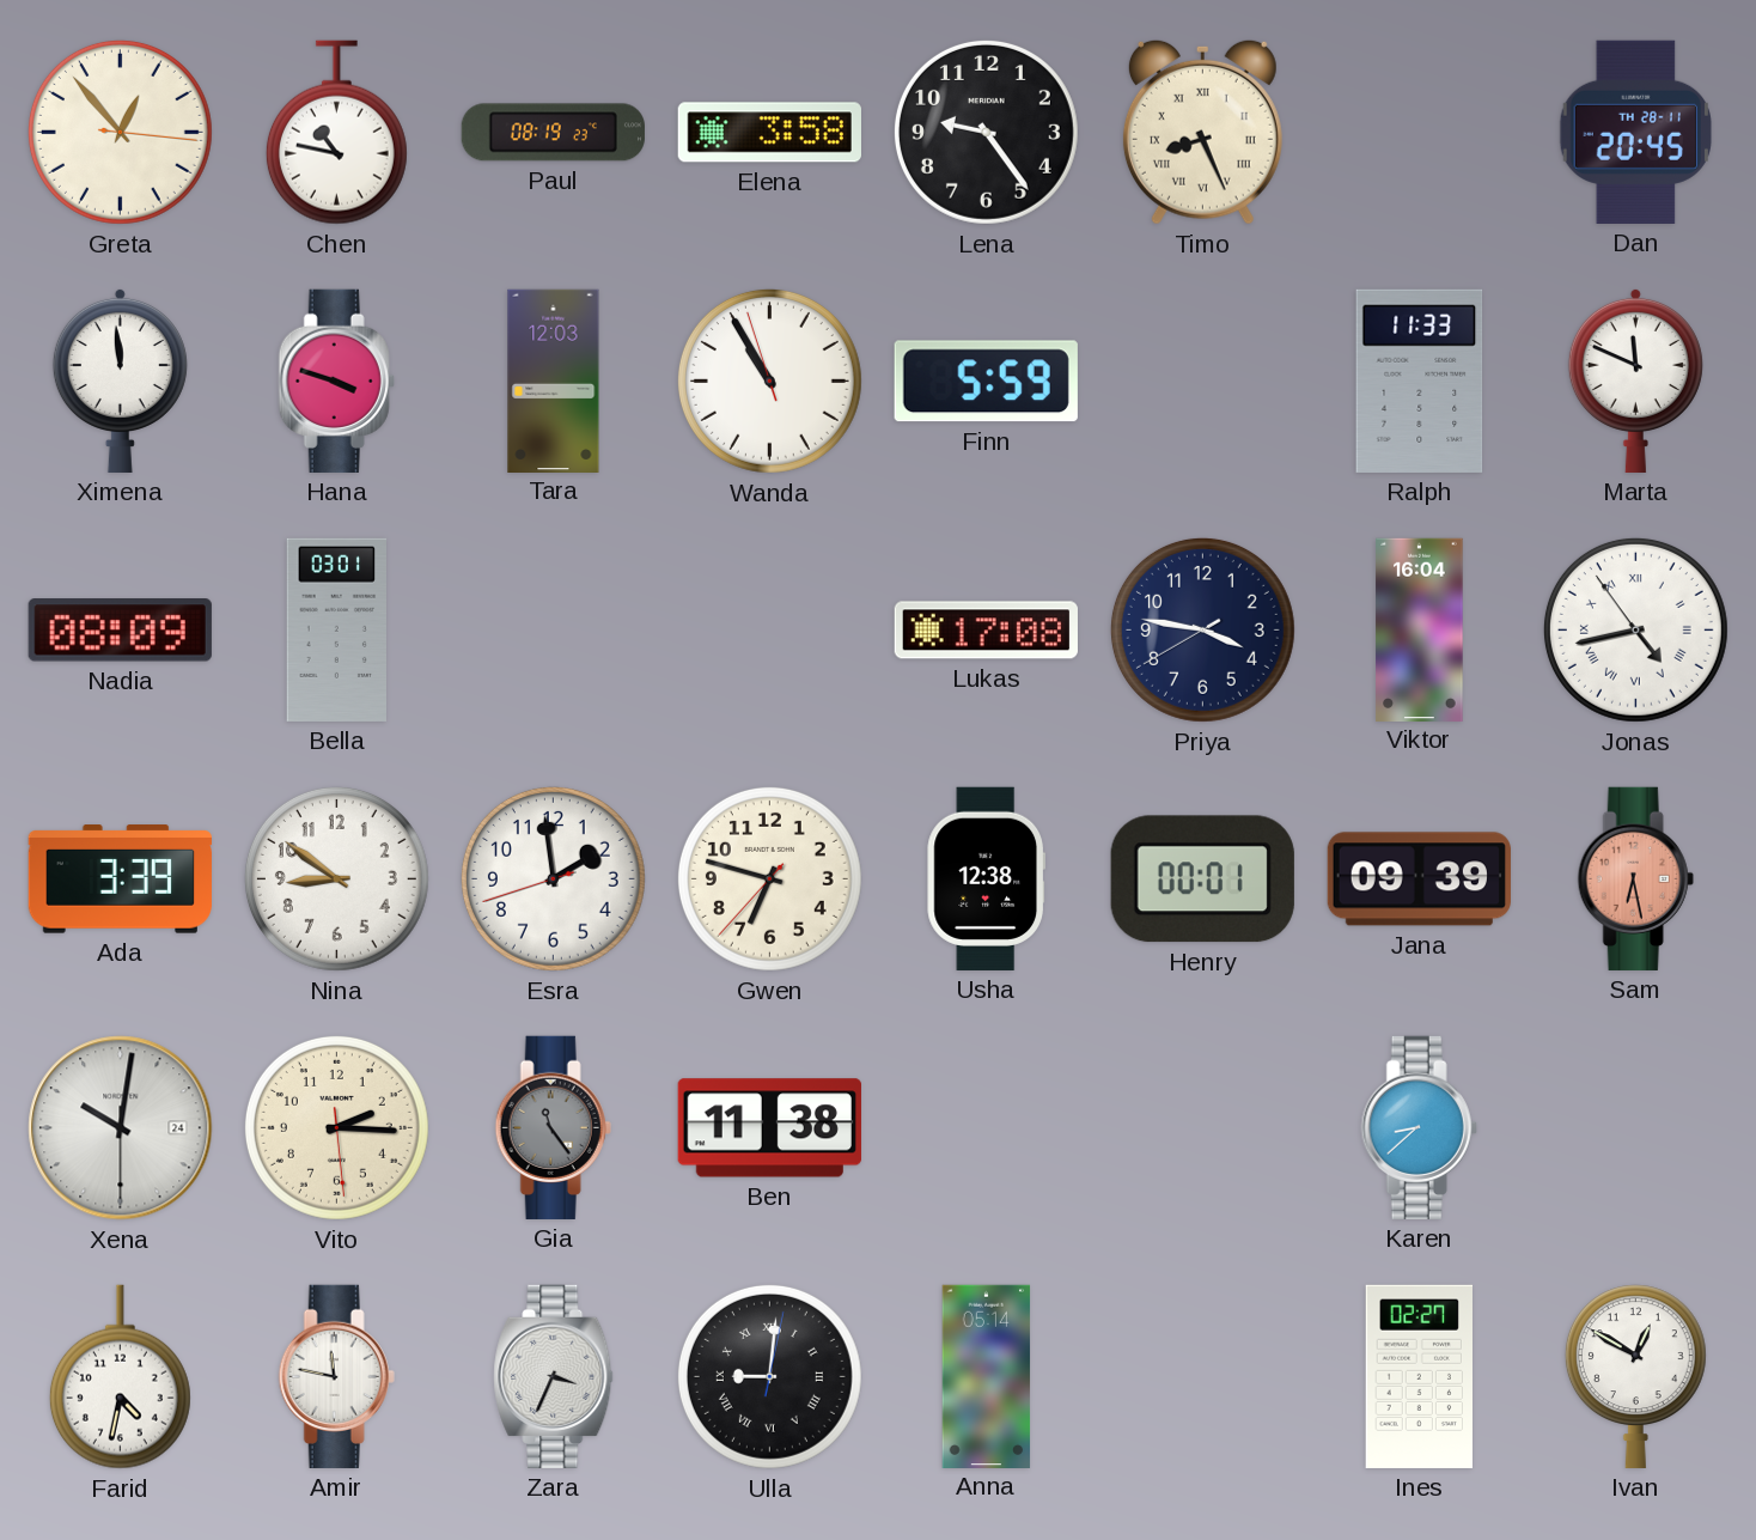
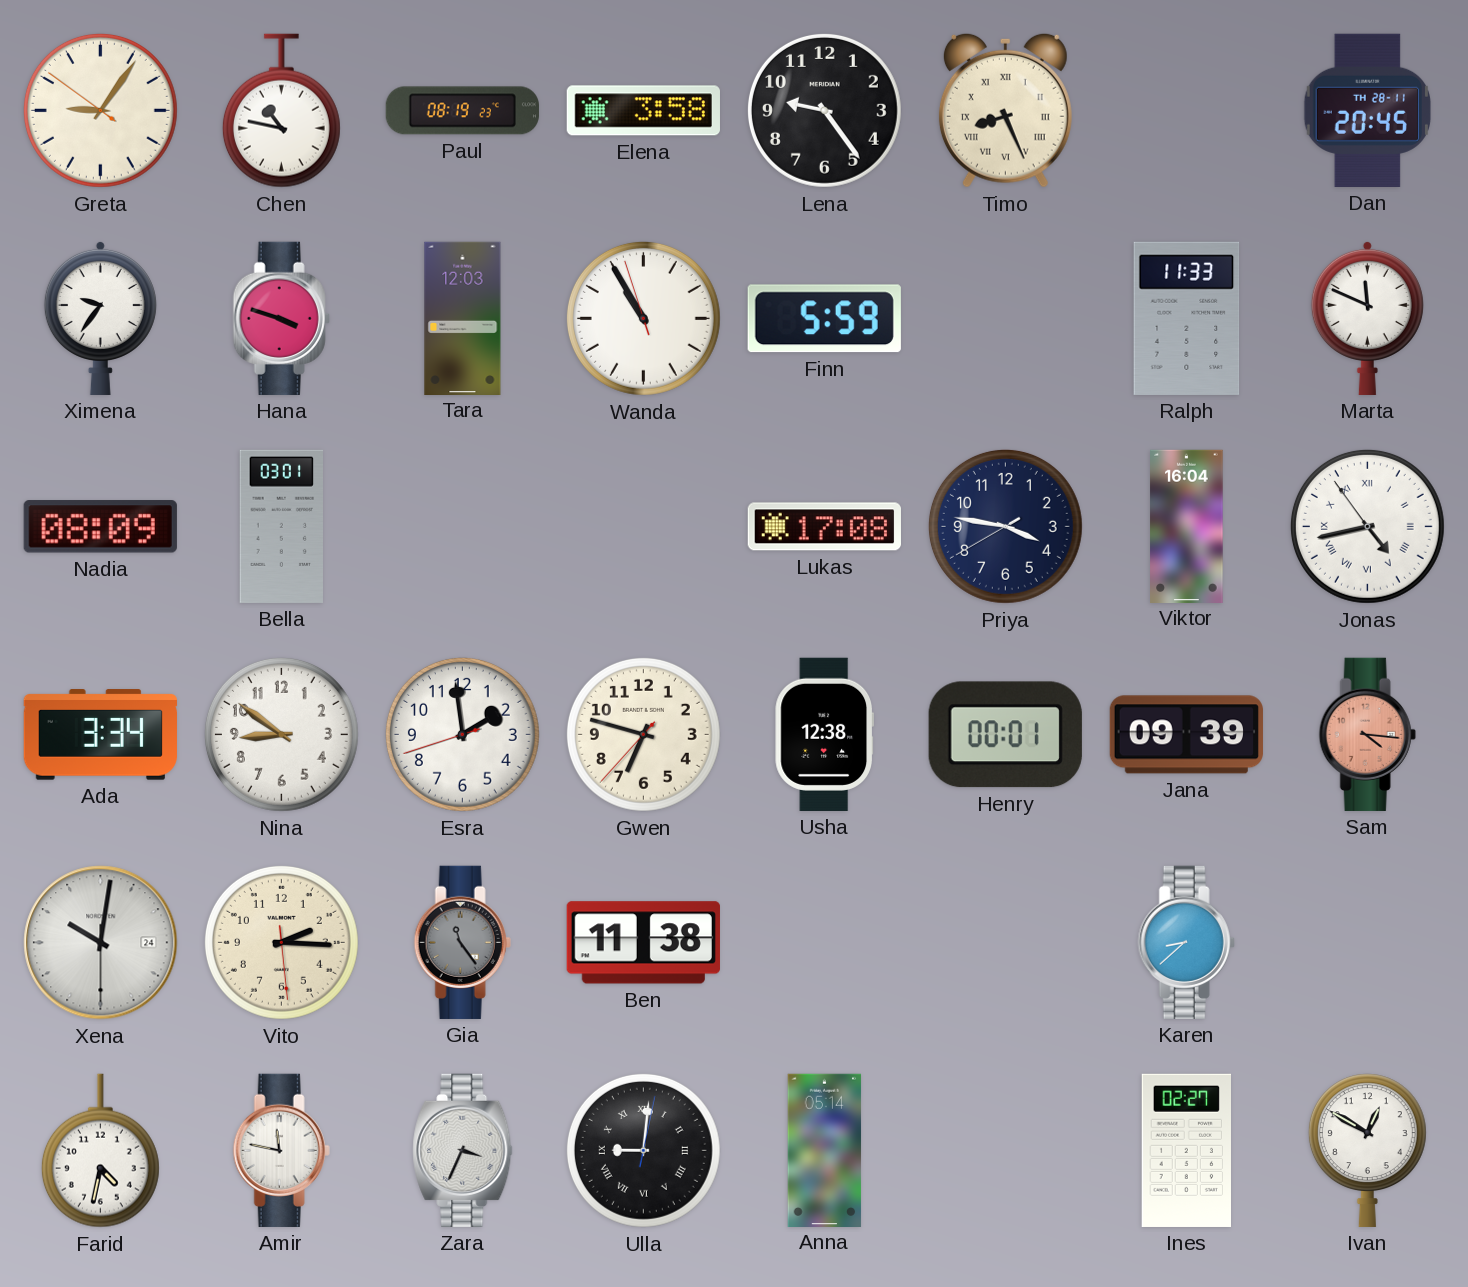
Greta: 12:53 -> 9:05
Ximena: 11:59 -> 9:36
Ada: 3:39 -> 3:34
Sam: 6:28 -> 4:16
